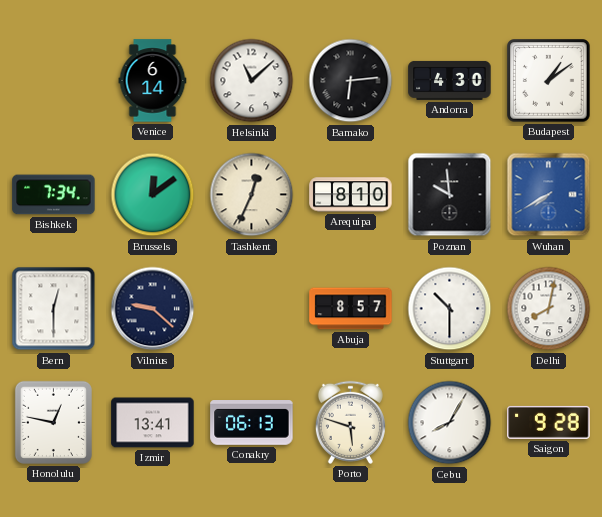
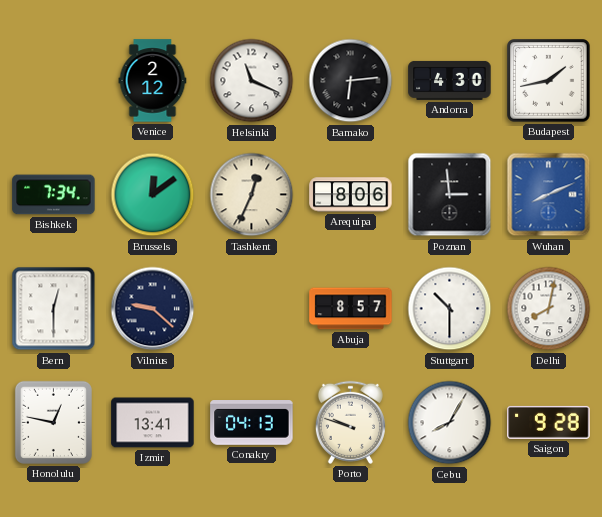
Venice: 6:14 -> 2:12
Helsinki: 11:08 -> 11:19
Budapest: 1:09 -> 1:43
Arequipa: 8:10 -> 8:06
Poznan: 9:59 -> 2:59
Wuhan: 7:40 -> 8:11
Conakry: 06:13 -> 04:13
Porto: 5:48 -> 9:48
